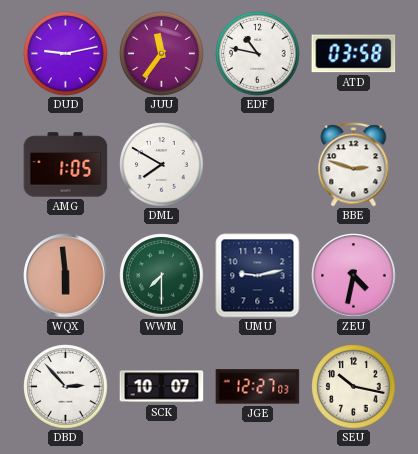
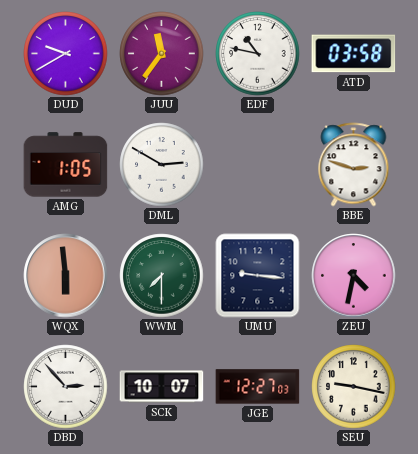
DUD: 9:13 -> 9:40
DML: 7:50 -> 2:50
UMU: 9:13 -> 9:16
SEU: 10:17 -> 9:17
